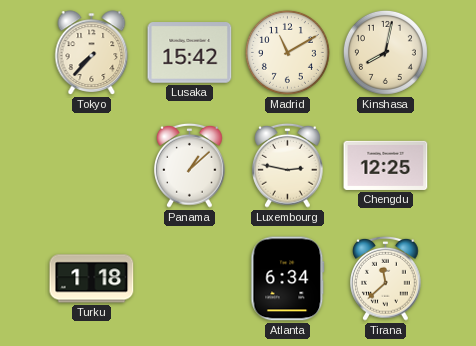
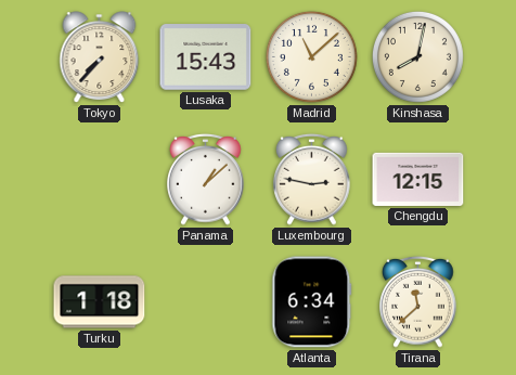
Lusaka: 15:42 -> 15:43
Madrid: 11:10 -> 11:08
Chengdu: 12:25 -> 12:15
